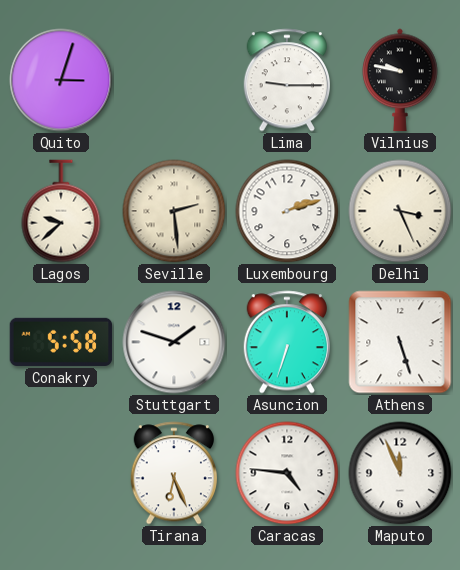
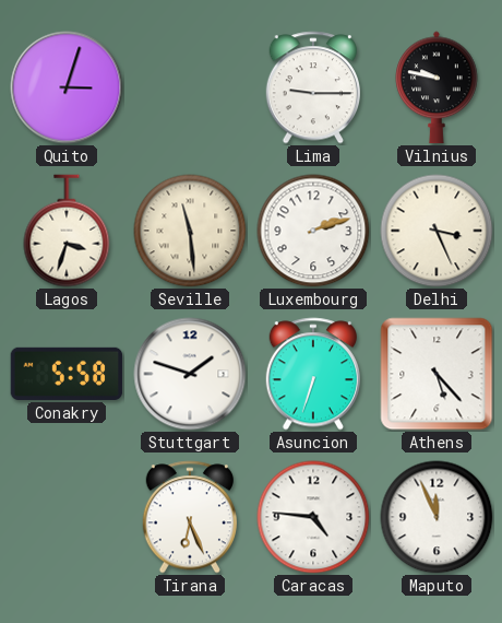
Lagos: 9:38 -> 3:33
Seville: 2:29 -> 11:29
Athens: 5:27 -> 5:23
